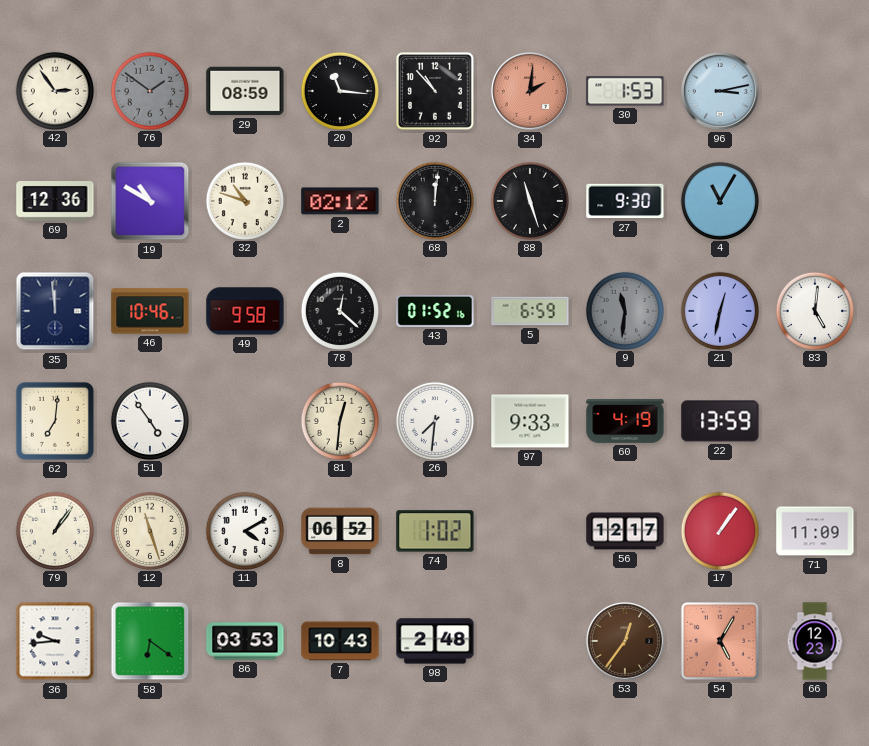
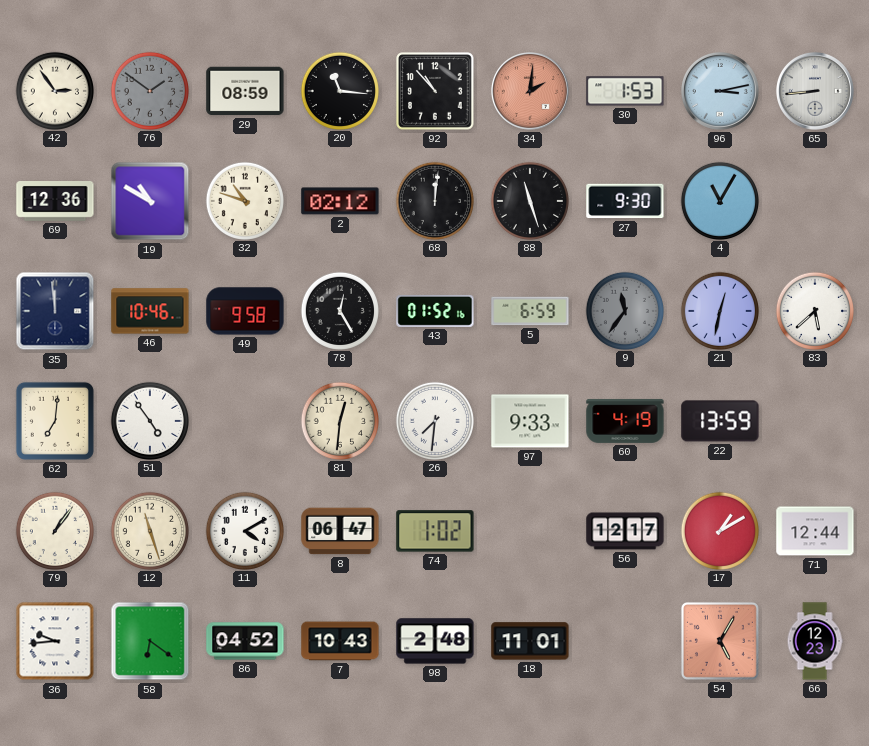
65: none -> 8:44
78: 12:22 -> 12:25
9: 11:31 -> 11:36
83: 5:01 -> 5:38
8: 06:52 -> 06:47
17: 1:06 -> 1:10
71: 11:09 -> 12:44
86: 03:53 -> 04:52
18: none -> 11:01
53: 12:36 -> none
